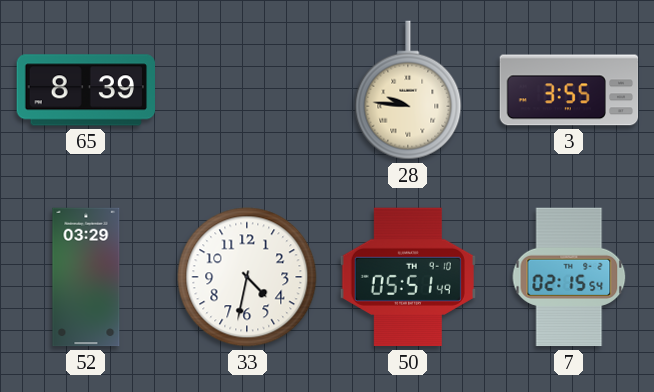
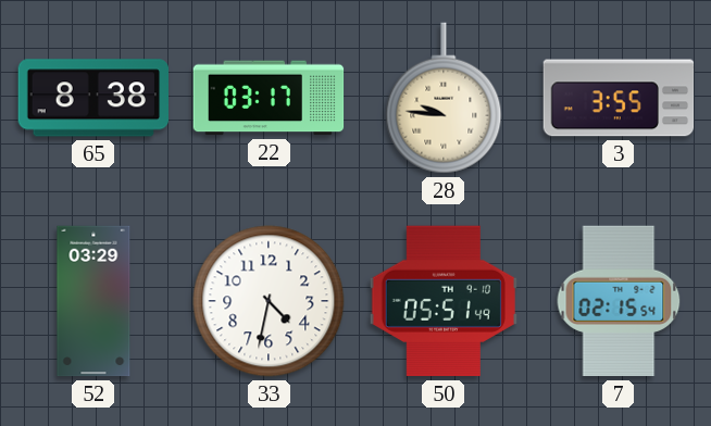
65: 8:39 -> 8:38
22: none -> 03:17
